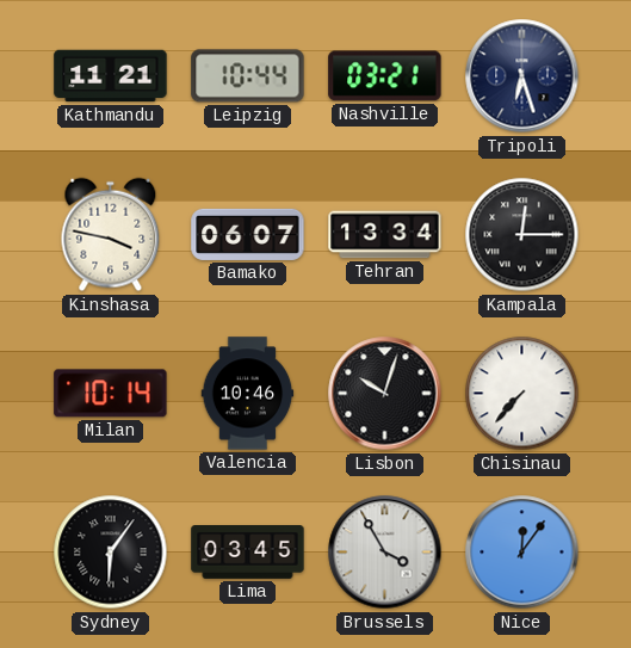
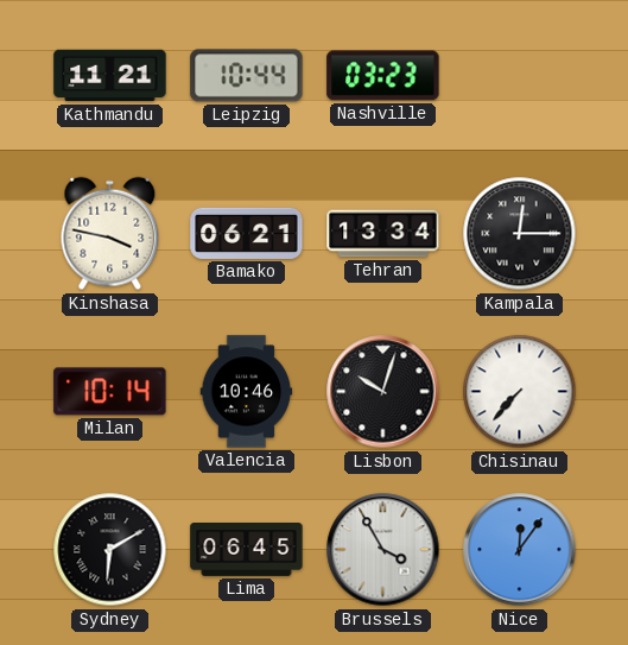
Nashville: 03:21 -> 03:23
Tripoli: 6:27 -> none
Bamako: 06:07 -> 06:21
Sydney: 6:06 -> 6:10
Lima: 03:45 -> 06:45
